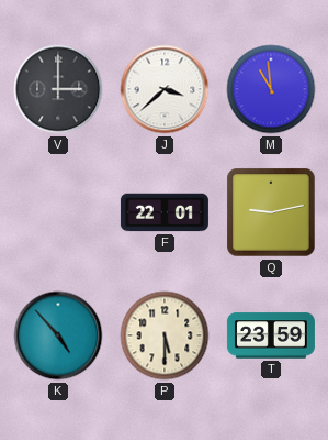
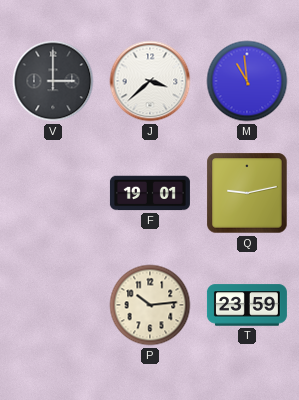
F: 22:01 -> 19:01
K: 4:53 -> none
P: 5:30 -> 10:14
